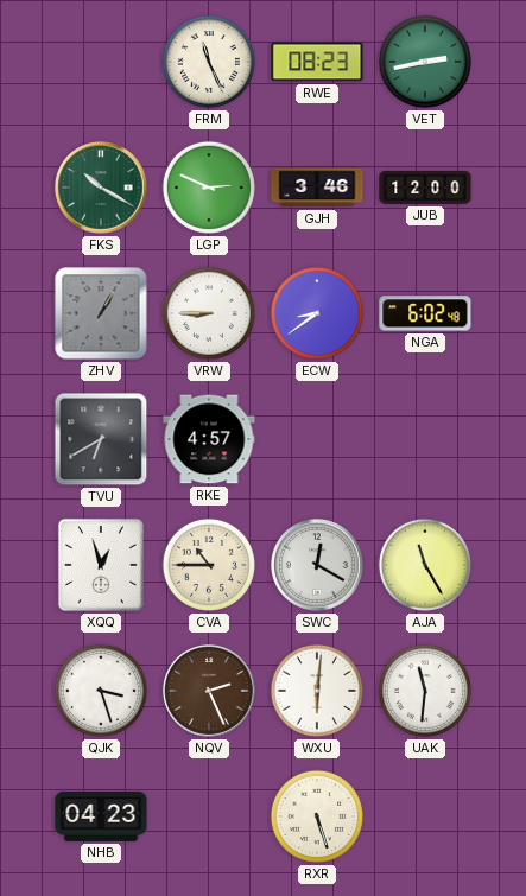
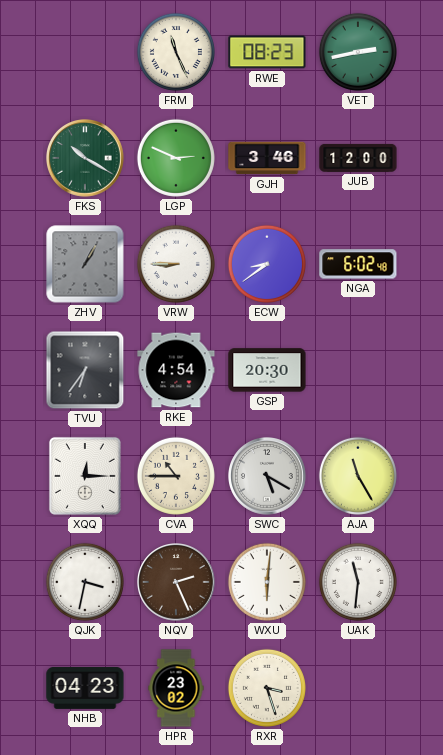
TVU: 6:40 -> 6:36
RKE: 4:57 -> 4:54
GSP: none -> 20:30
XQQ: 12:57 -> 12:15
SWC: 12:20 -> 5:20
QJK: 3:27 -> 3:32
HPR: none -> 23:02
RXR: 5:27 -> 3:27
